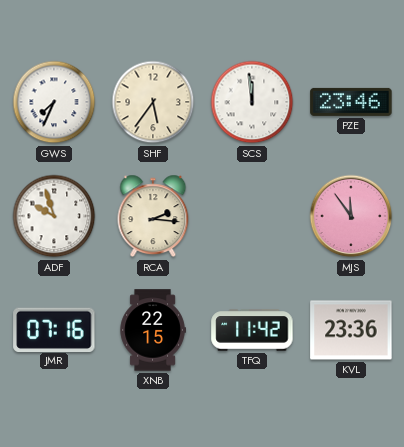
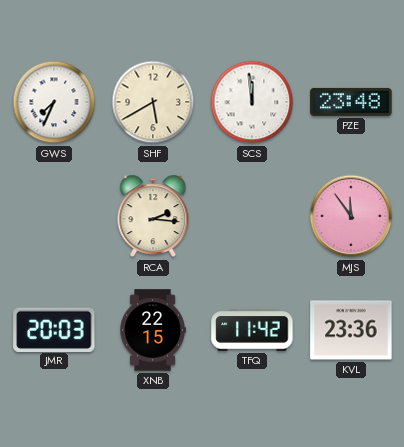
SHF: 5:36 -> 5:40
PZE: 23:46 -> 23:48
ADF: 9:57 -> none
JMR: 07:16 -> 20:03
